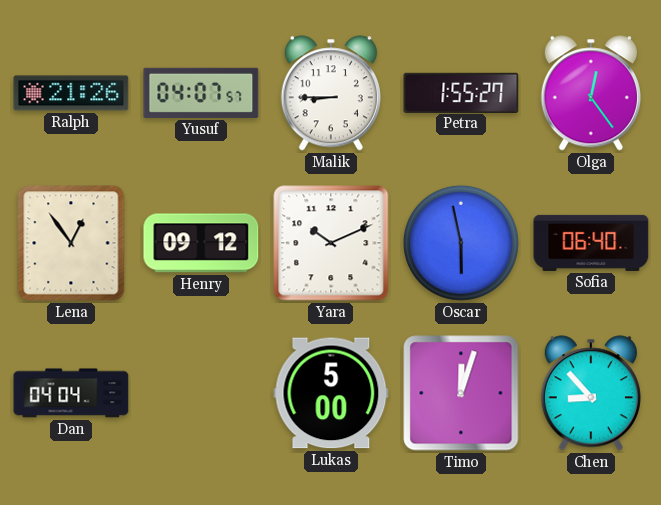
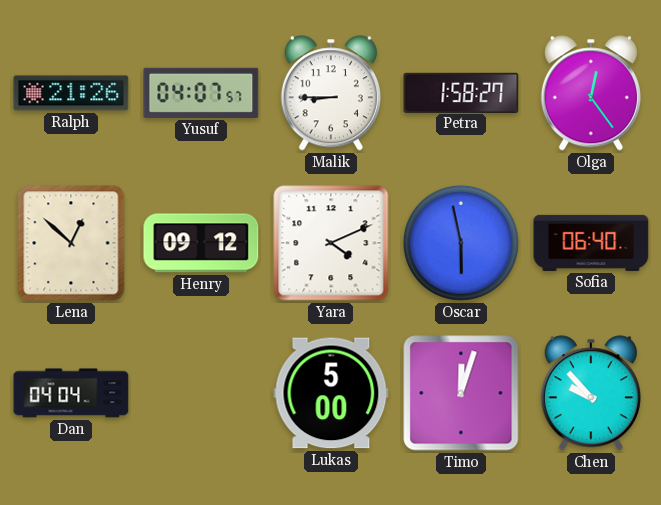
Petra: 1:55 -> 1:58
Lena: 12:54 -> 12:52
Yara: 10:11 -> 4:11
Chen: 8:53 -> 9:53
